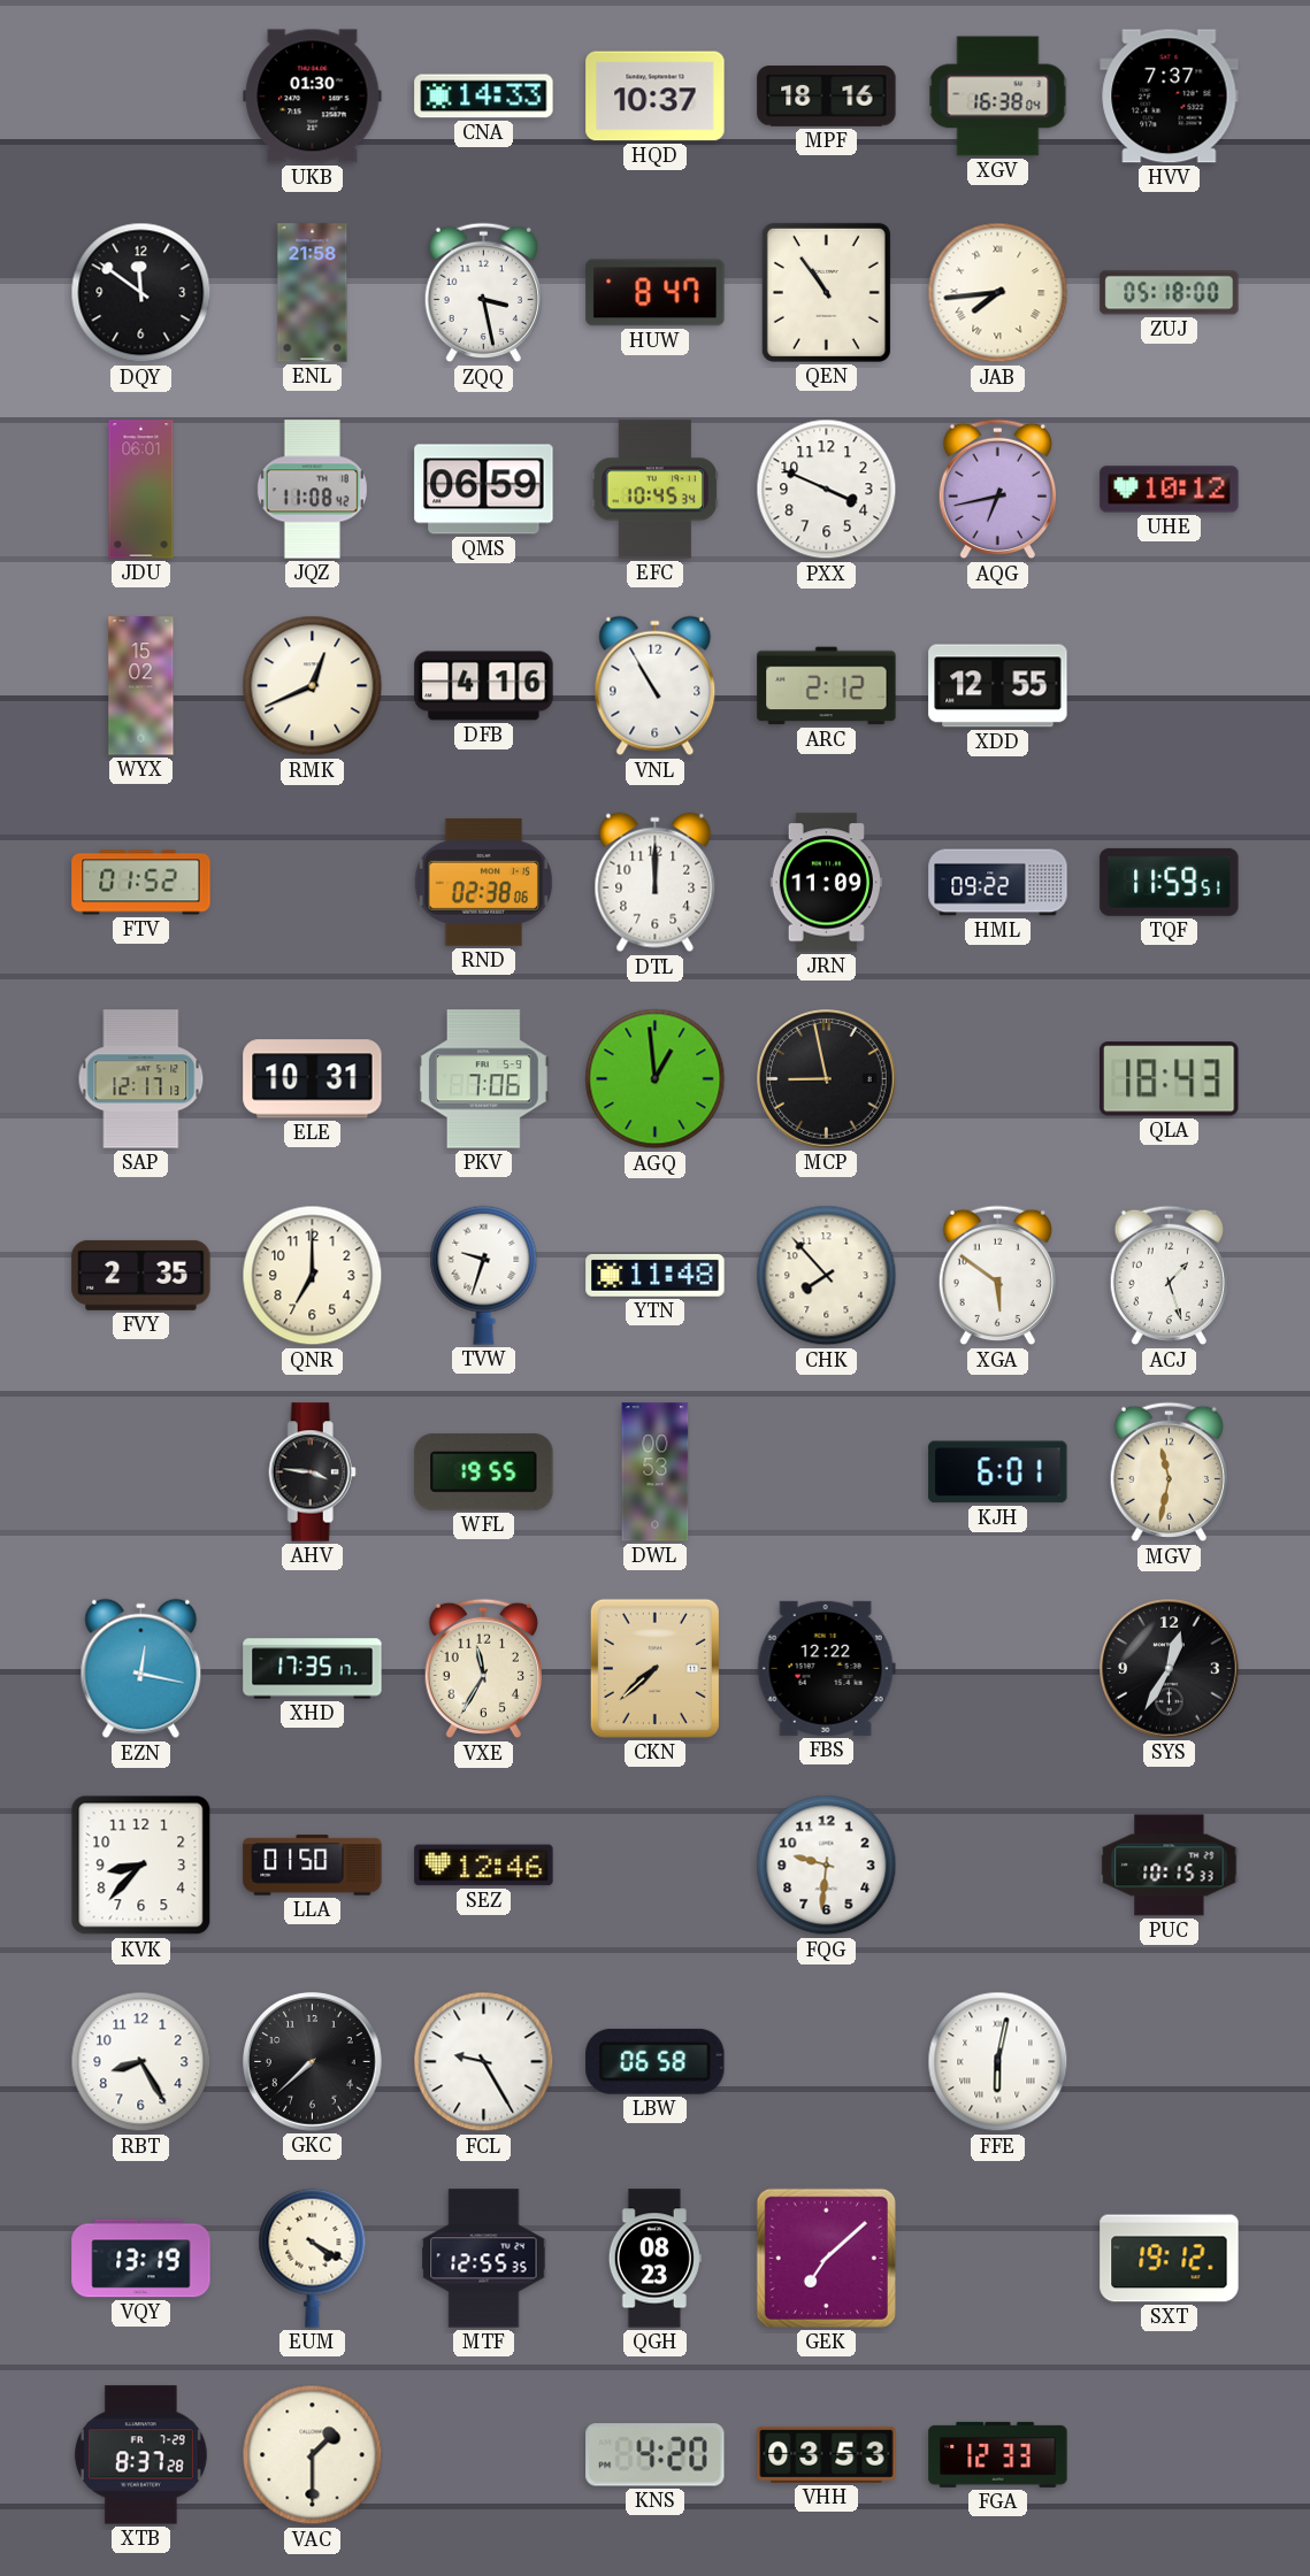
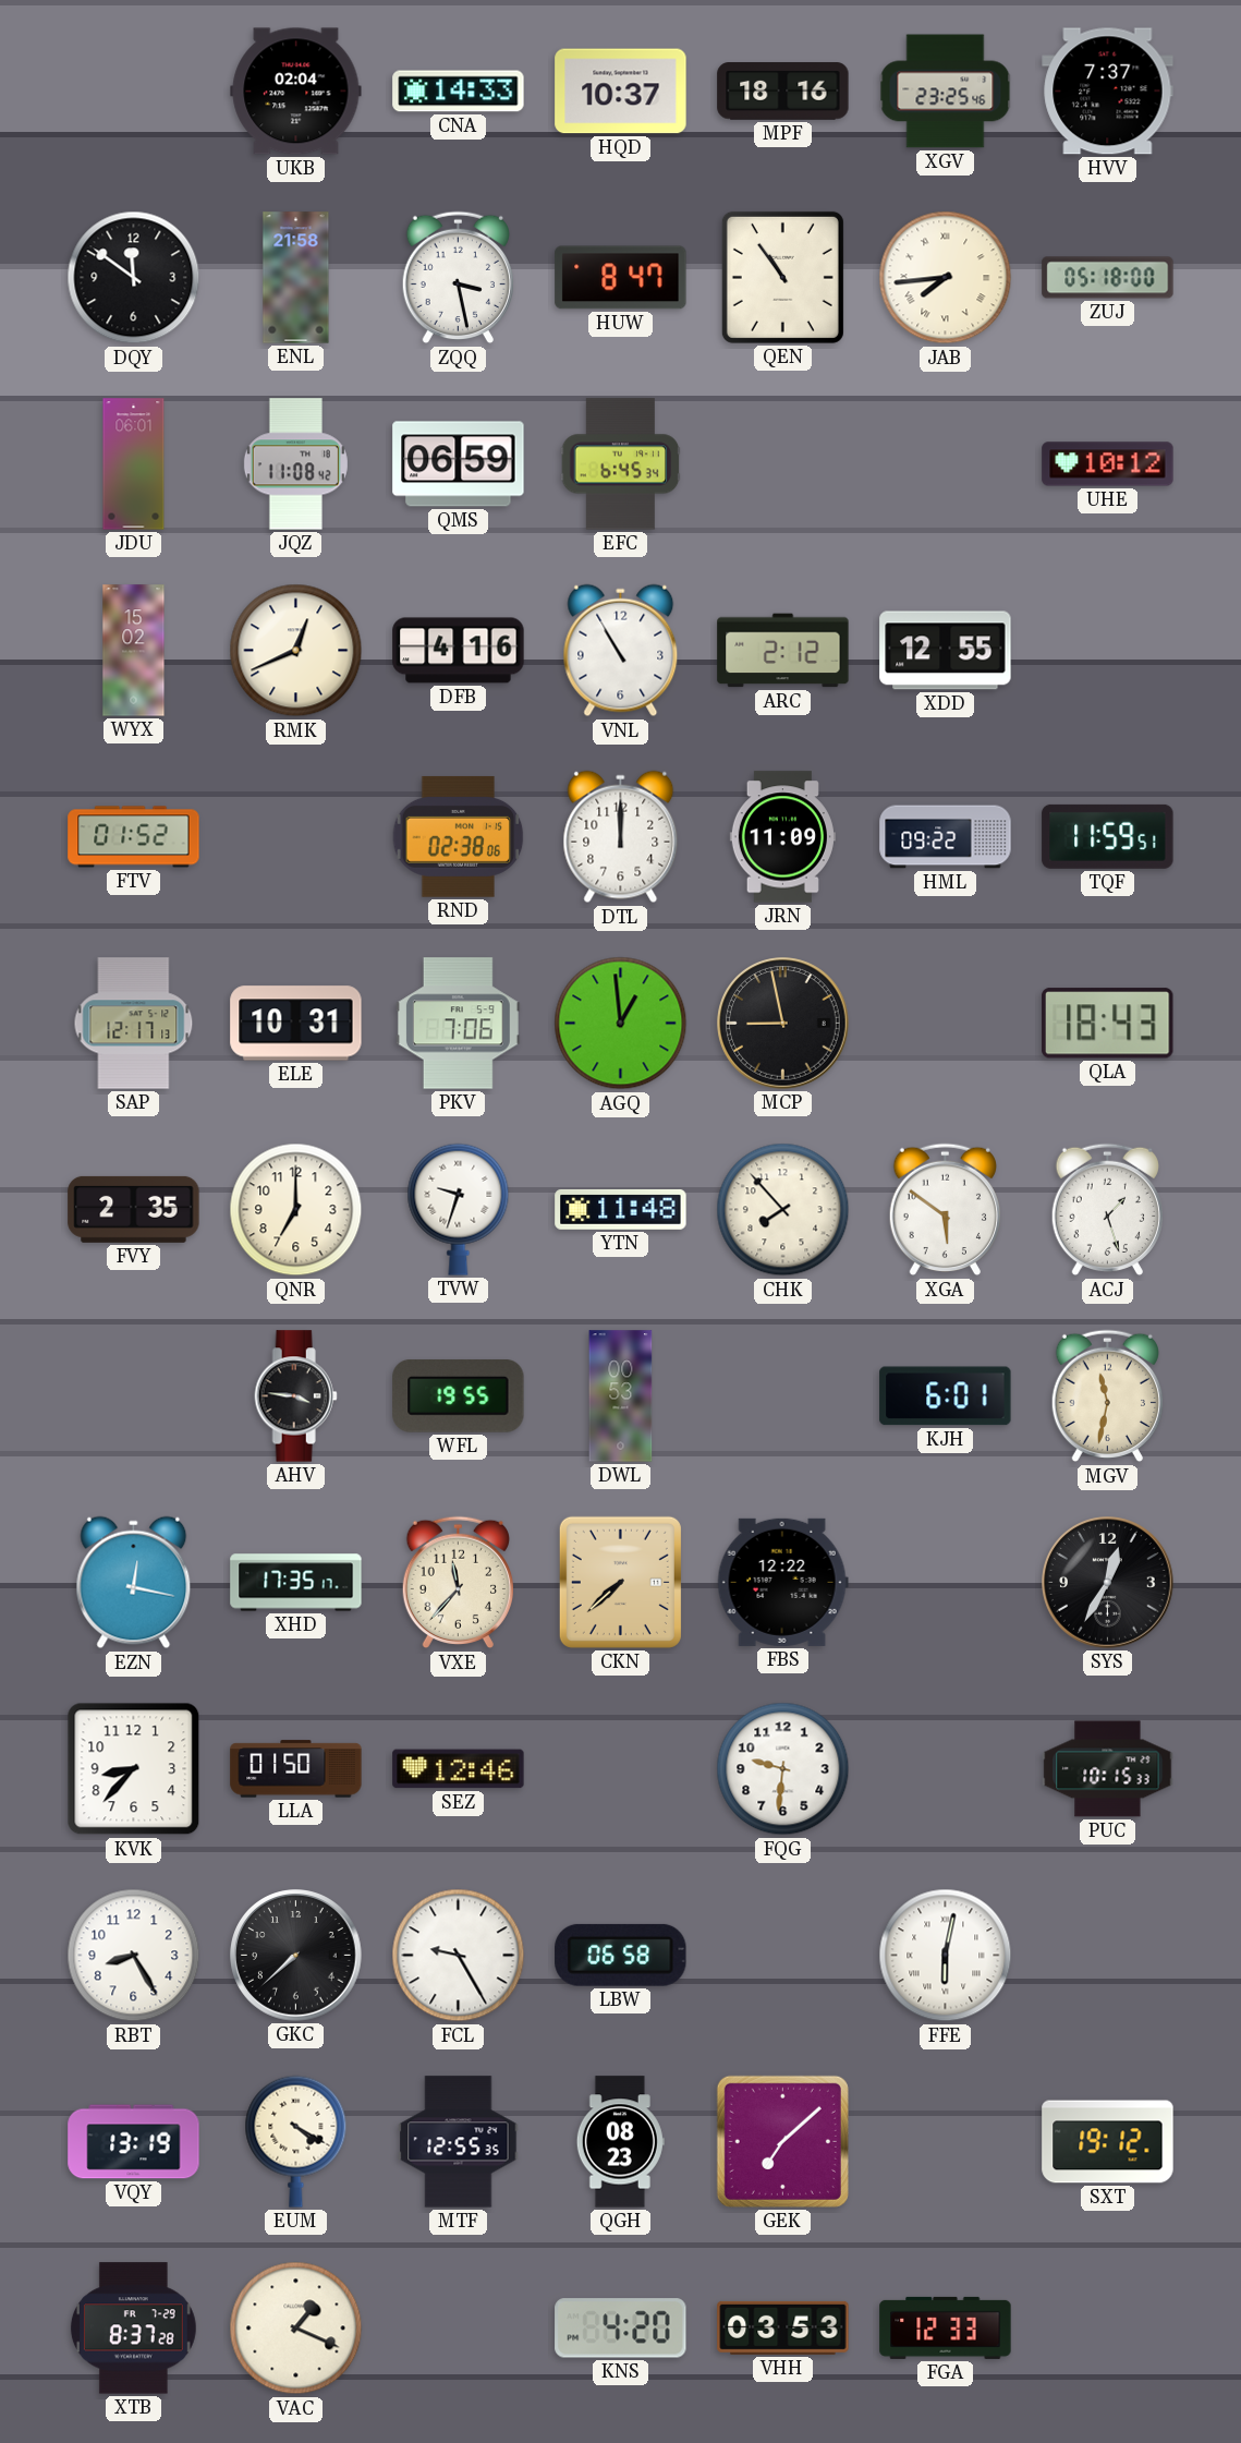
UKB: 01:30 -> 02:04
XGV: 16:38 -> 23:25
EFC: 10:45 -> 6:45
PXX: 3:49 -> none
AQG: 6:43 -> none
VXE: 11:35 -> 11:37
VAC: 1:30 -> 1:19
